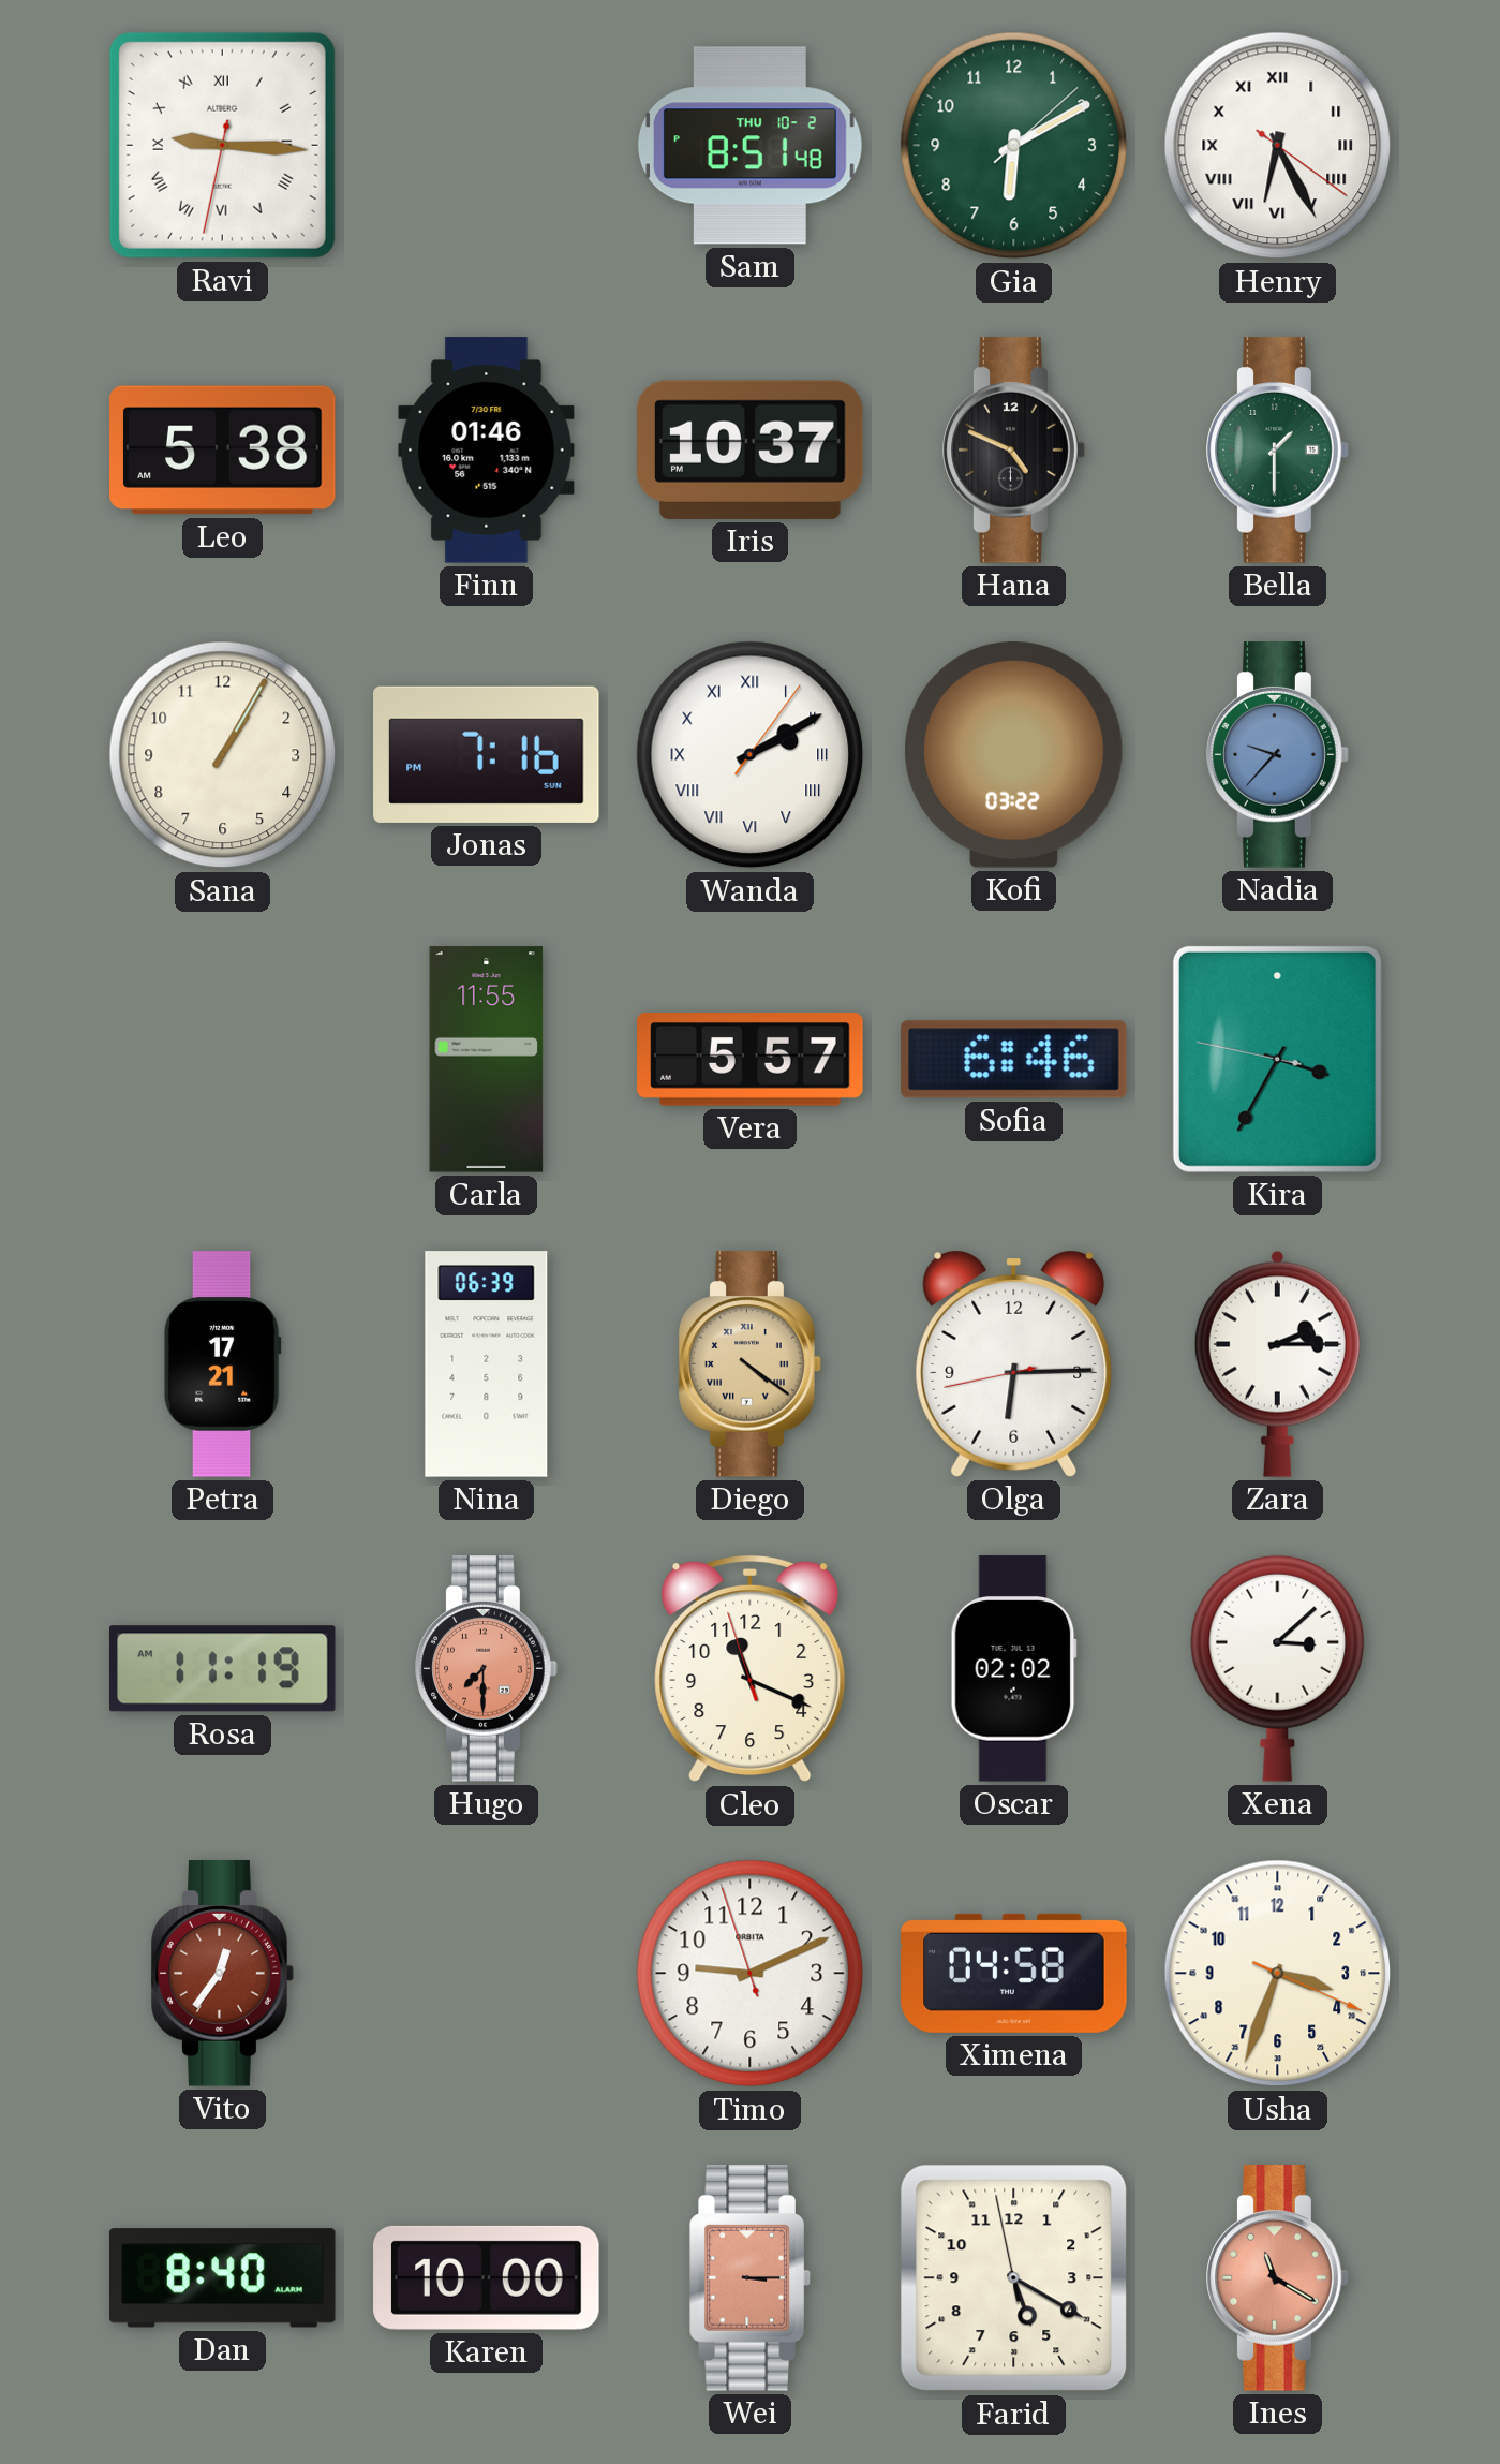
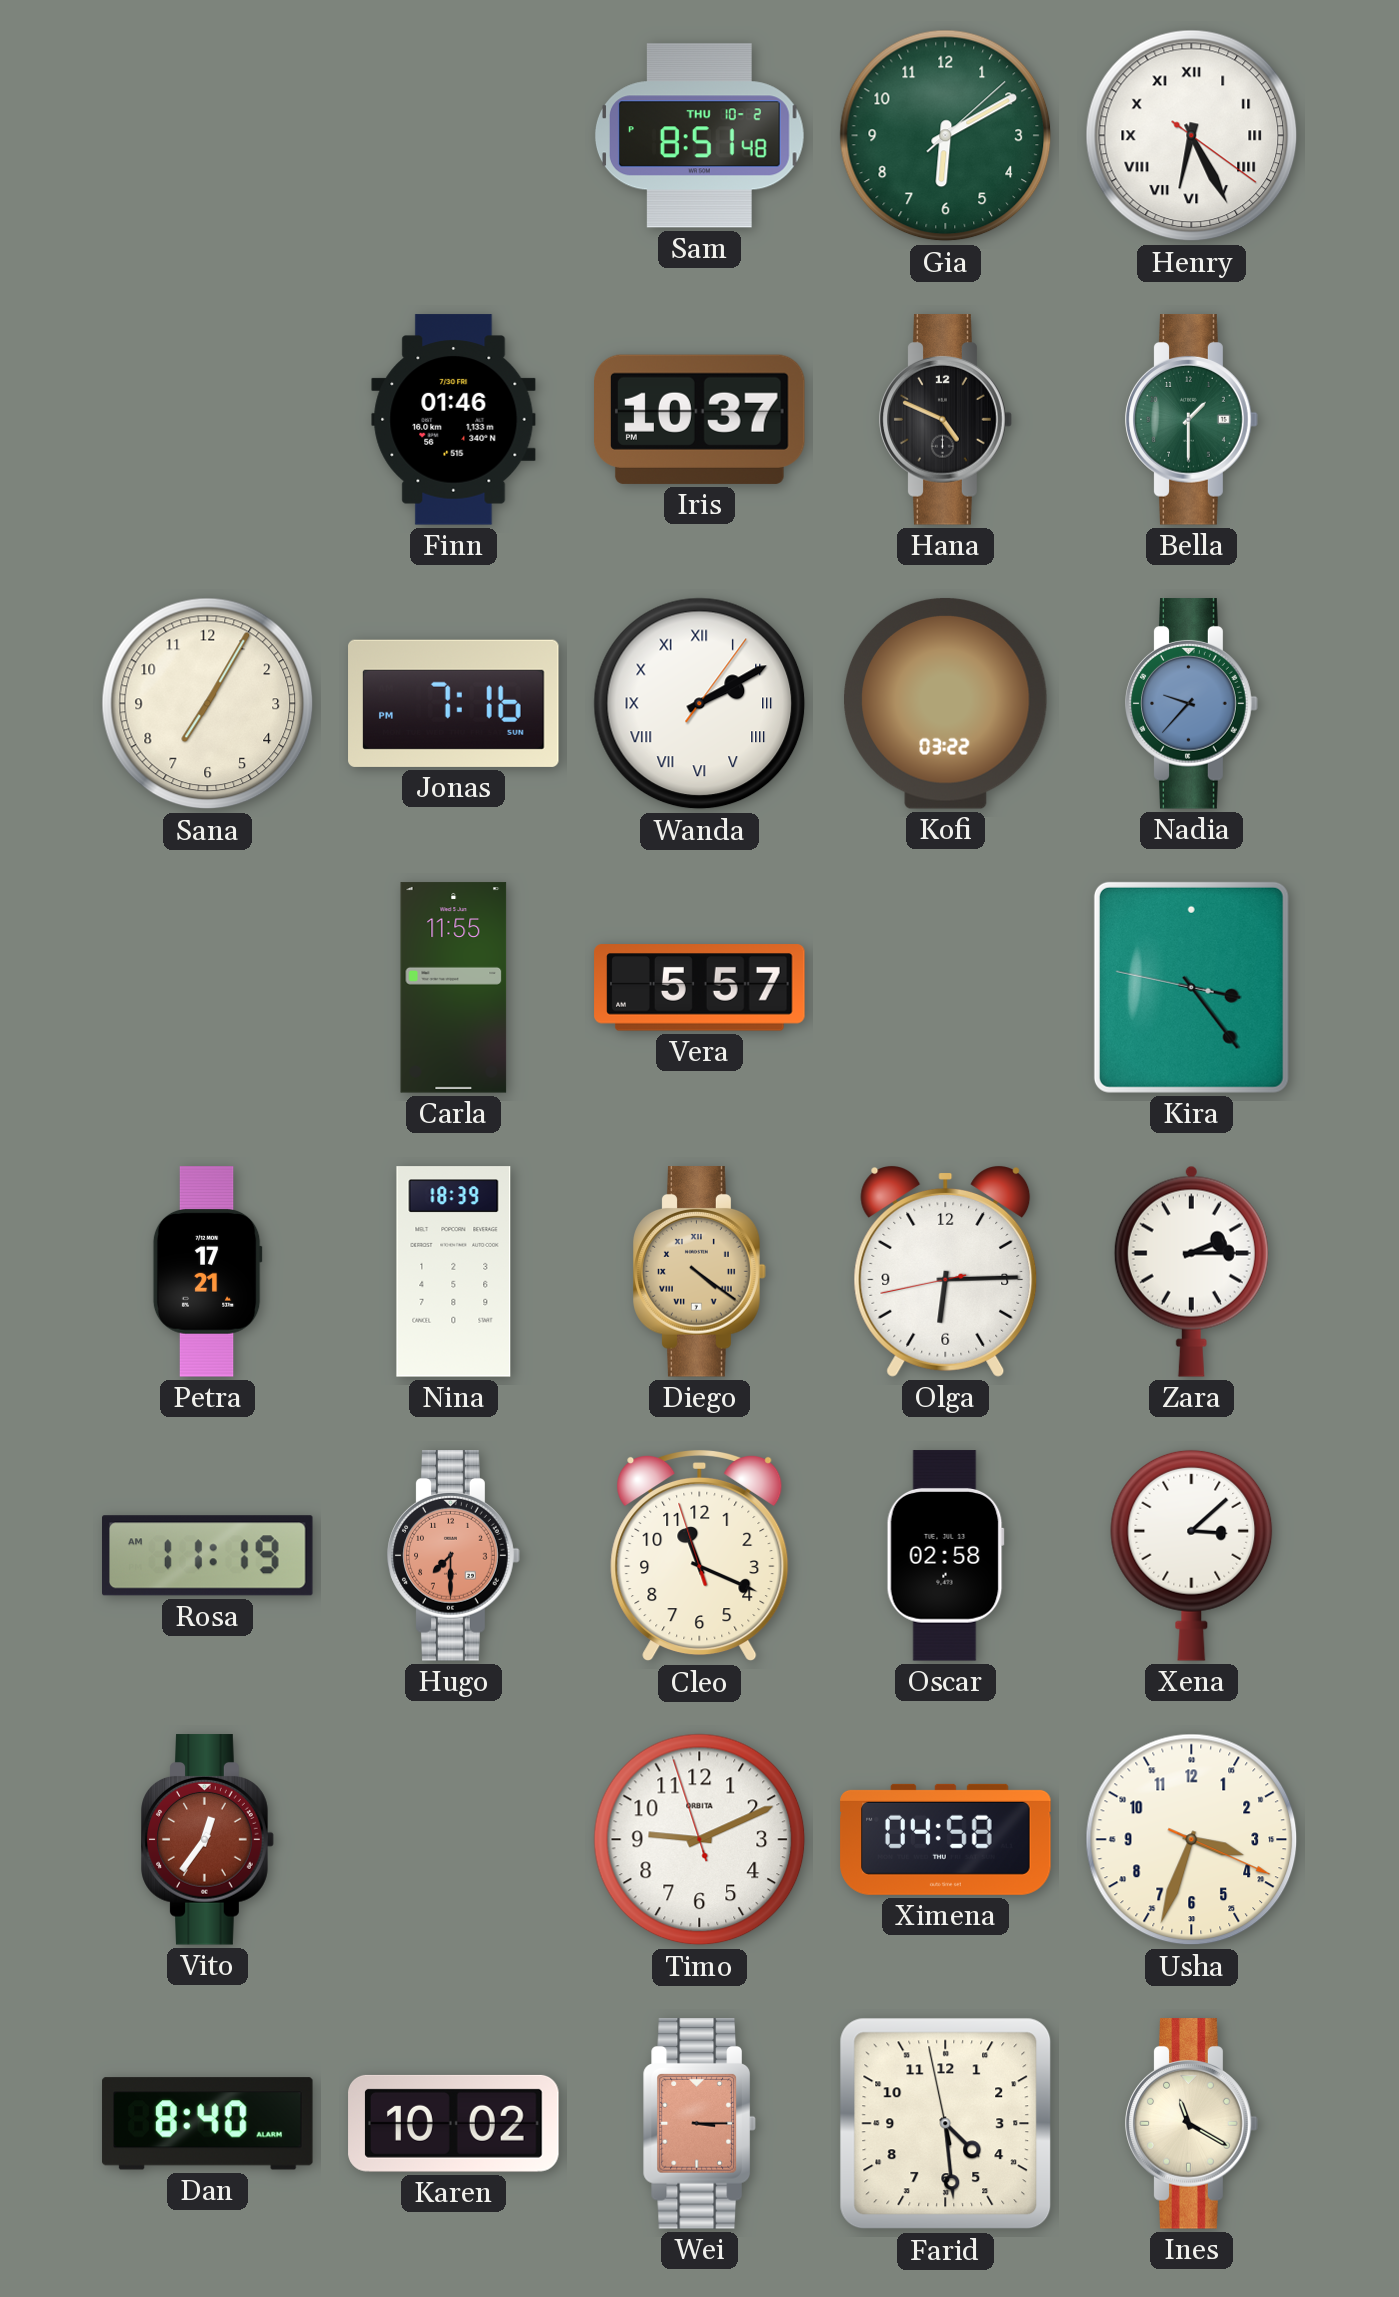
Ravi: 9:15 -> none
Leo: 5:38 -> none
Sana: 1:05 -> 7:05
Sofia: 6:46 -> none
Kira: 3:34 -> 3:23
Nina: 06:39 -> 18:39
Oscar: 02:02 -> 02:58
Karen: 10:00 -> 10:02
Farid: 5:19 -> 4:28
Ines dial: salmon -> cream
